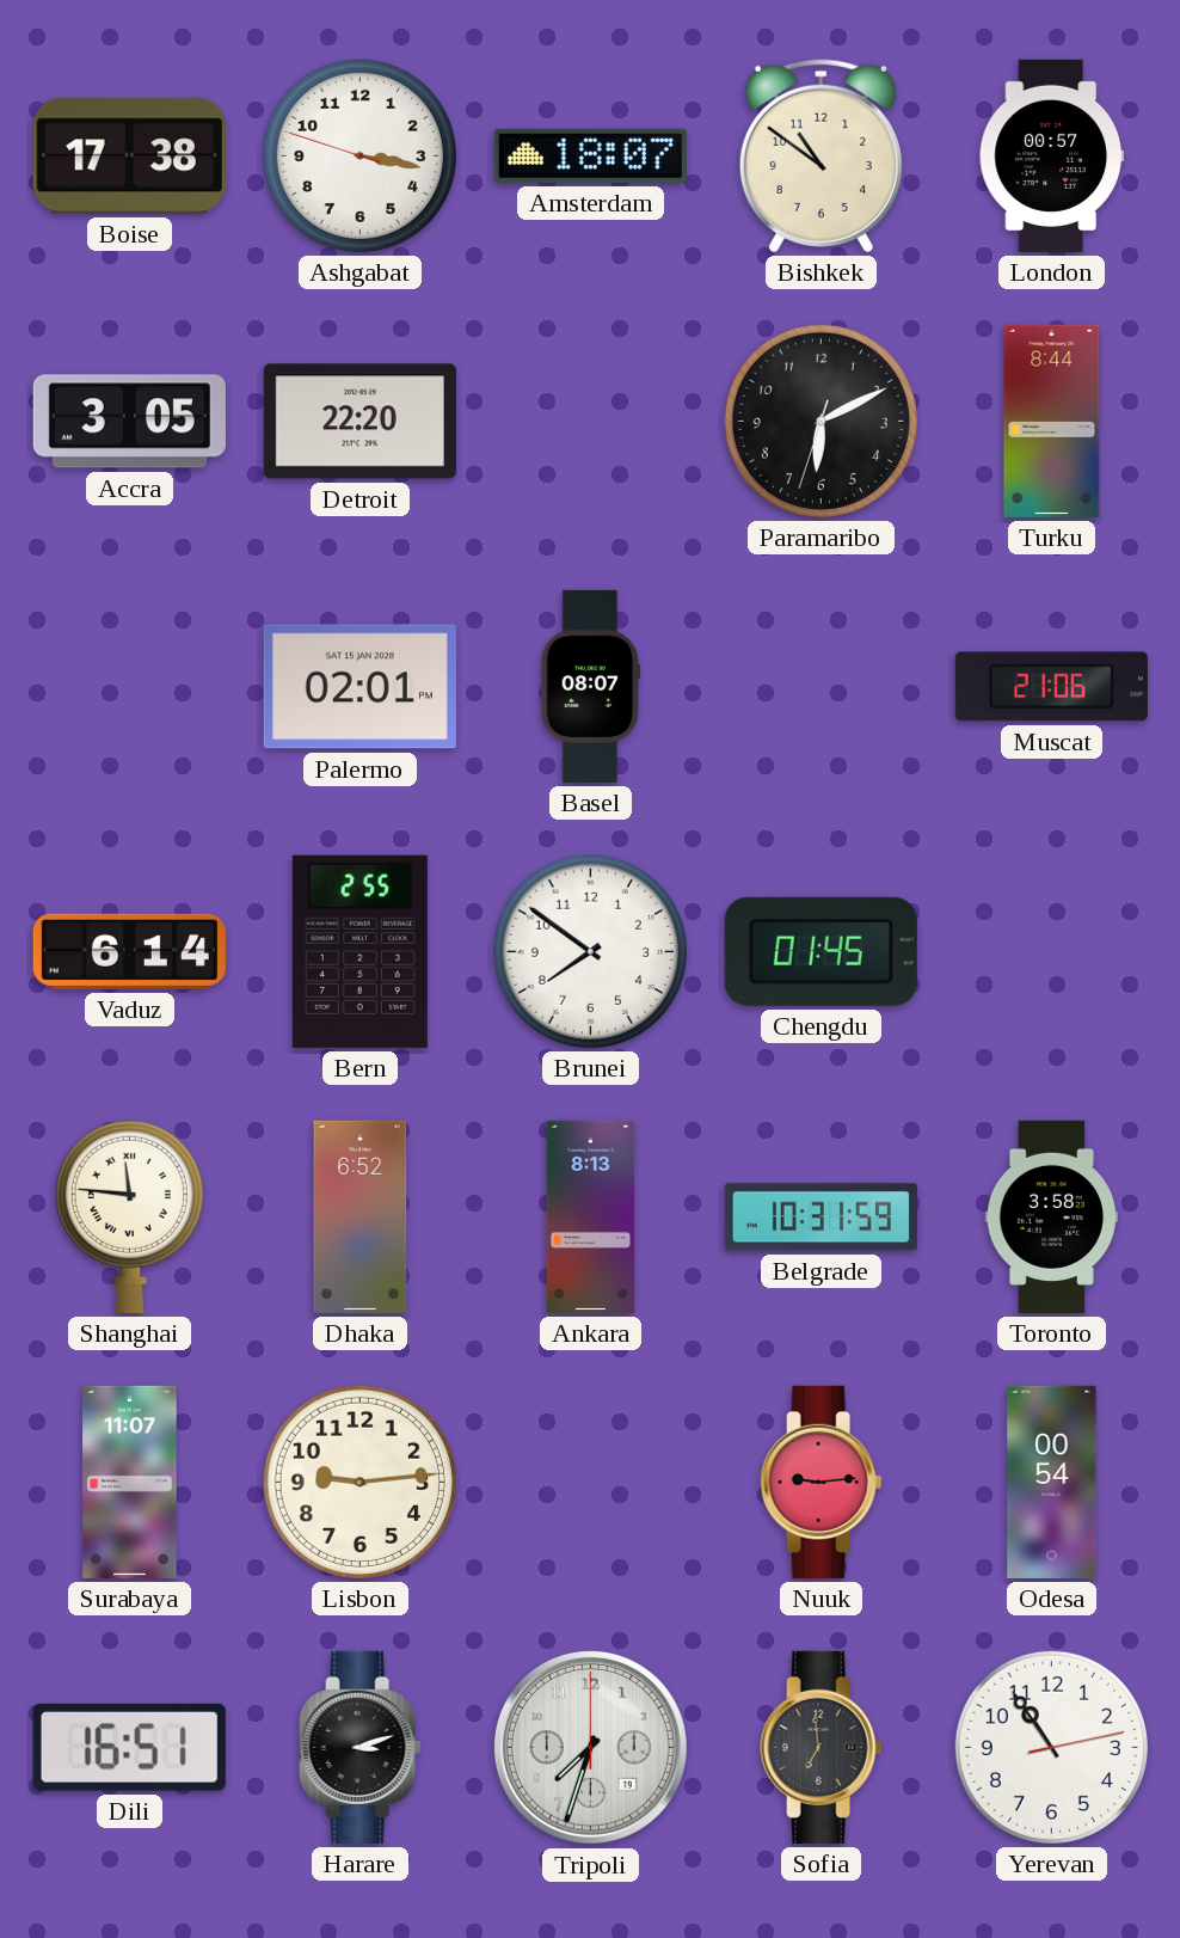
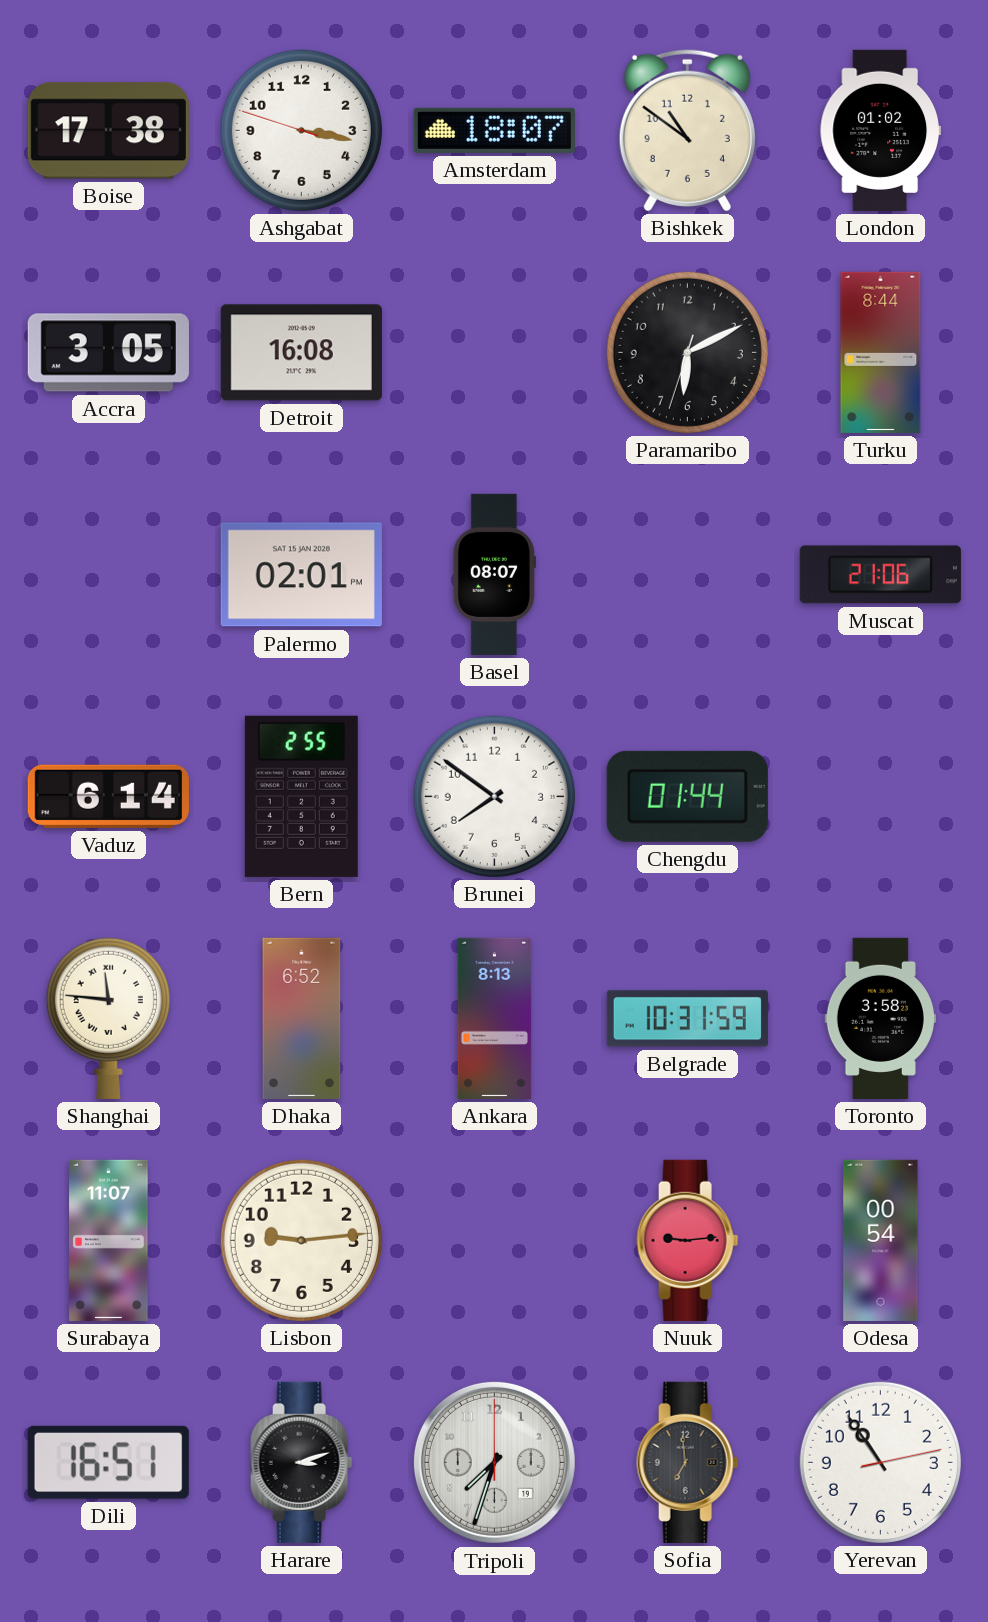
London: 00:57 -> 01:02
Detroit: 22:20 -> 16:08
Chengdu: 01:45 -> 01:44
